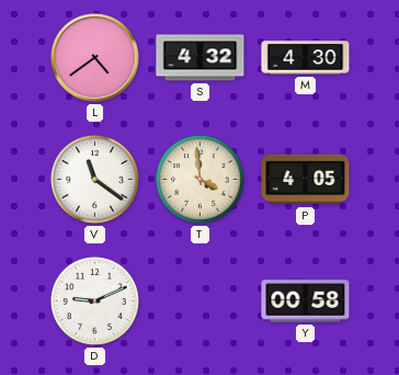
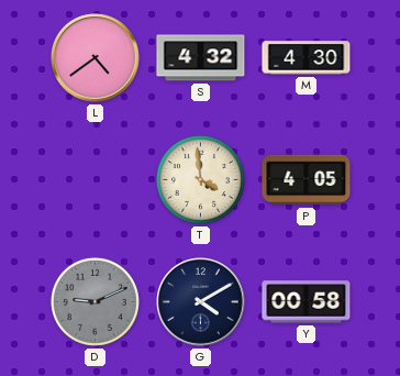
V: 11:21 -> none
D dial: white -> grey
G: none -> 4:10
